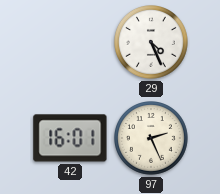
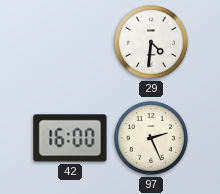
29: 4:26 -> 4:31
42: 16:01 -> 16:00
